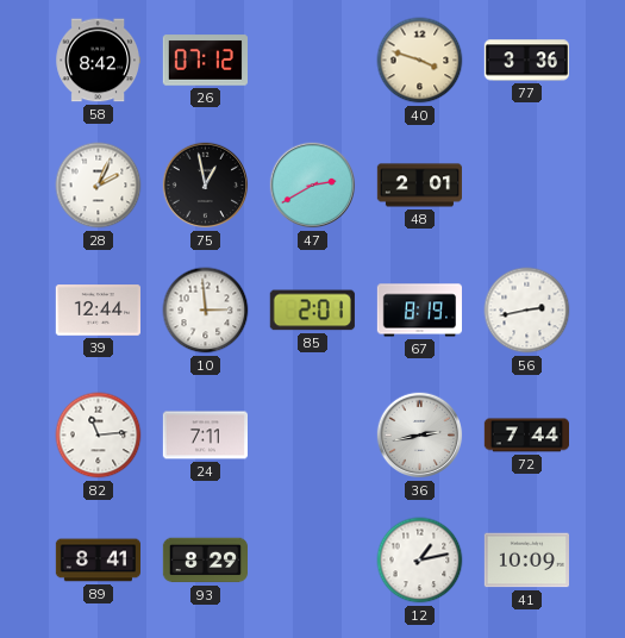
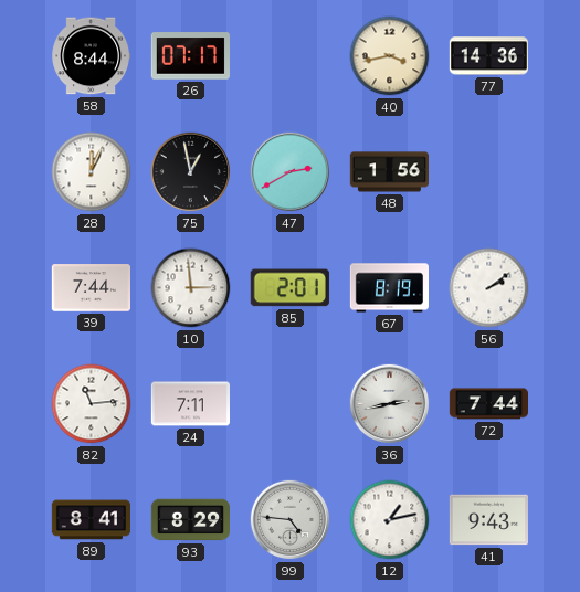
58: 8:42 -> 8:44
26: 07:12 -> 07:17
40: 3:48 -> 3:43
77: 3:36 -> 14:36
28: 2:04 -> 12:04
48: 2:01 -> 1:56
39: 12:44 -> 7:44
56: 2:43 -> 2:09
99: none -> 4:46
41: 10:09 -> 9:43
